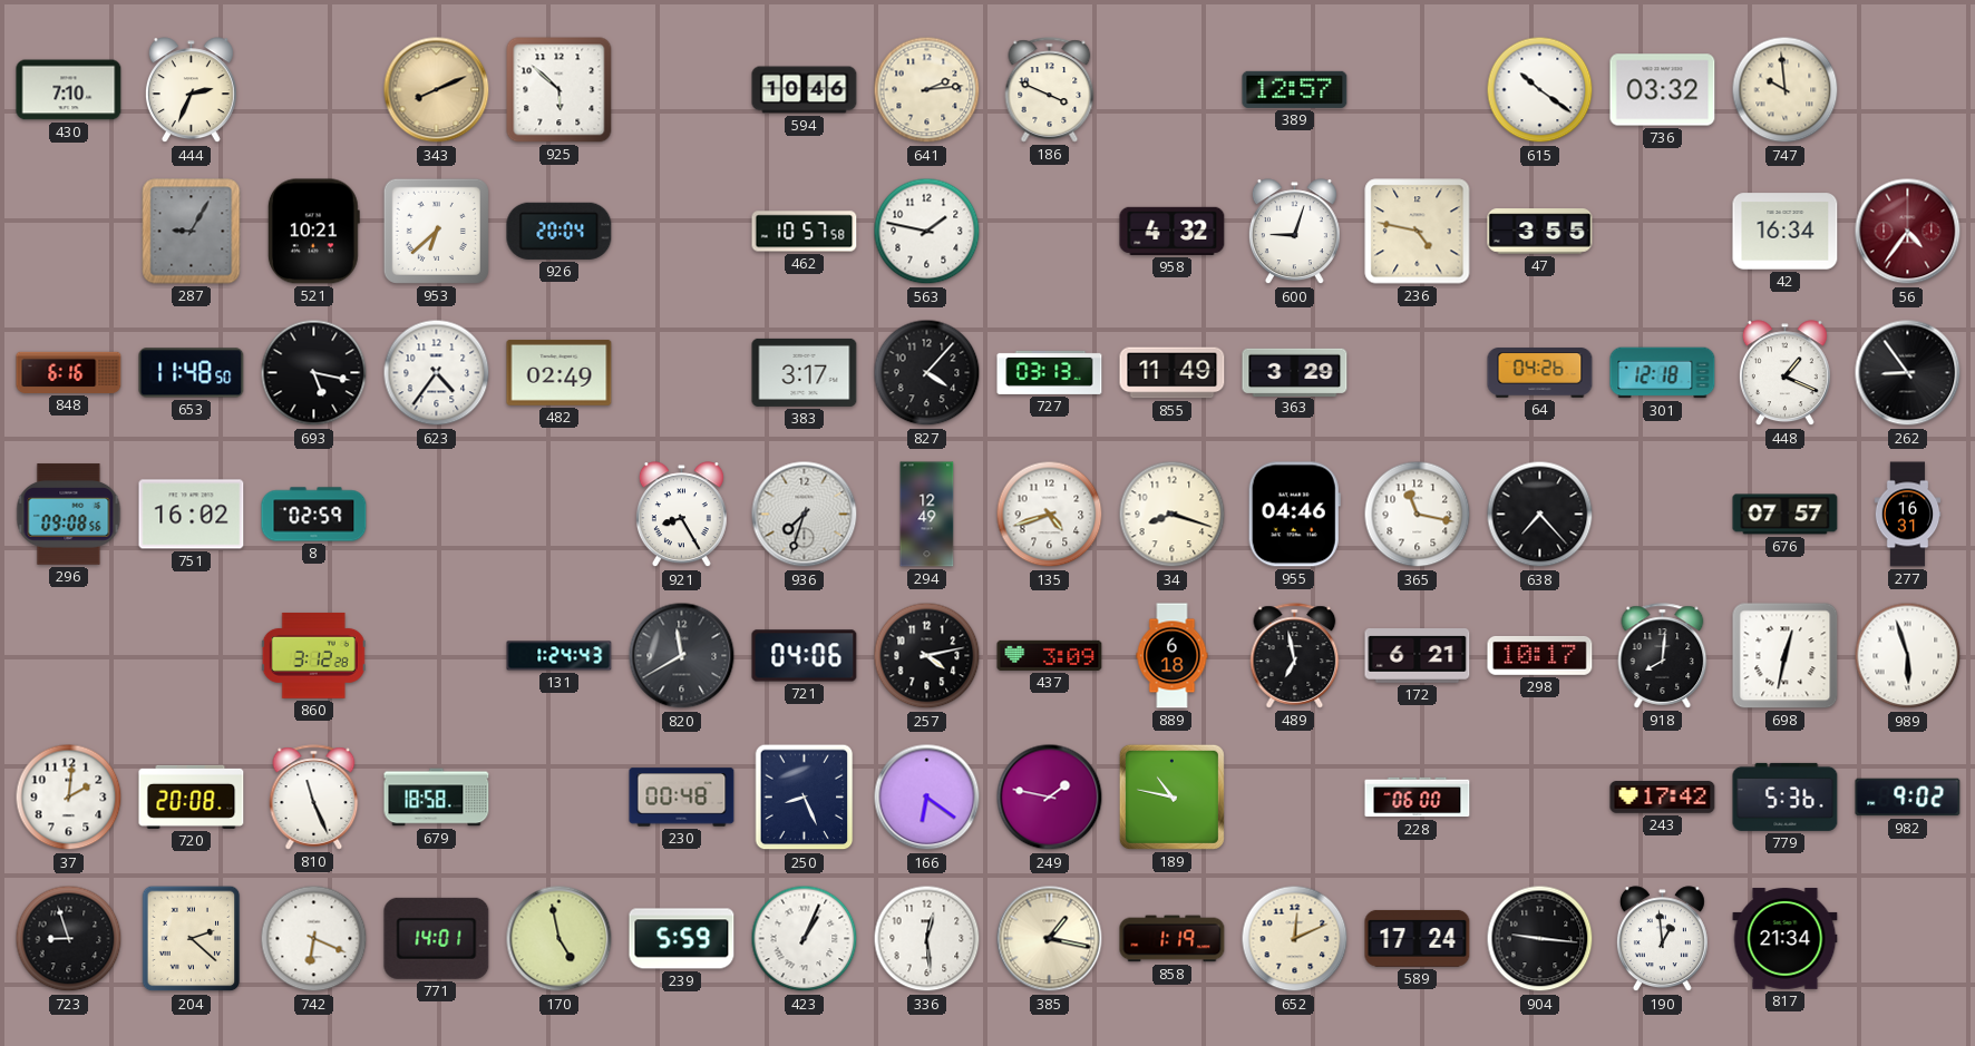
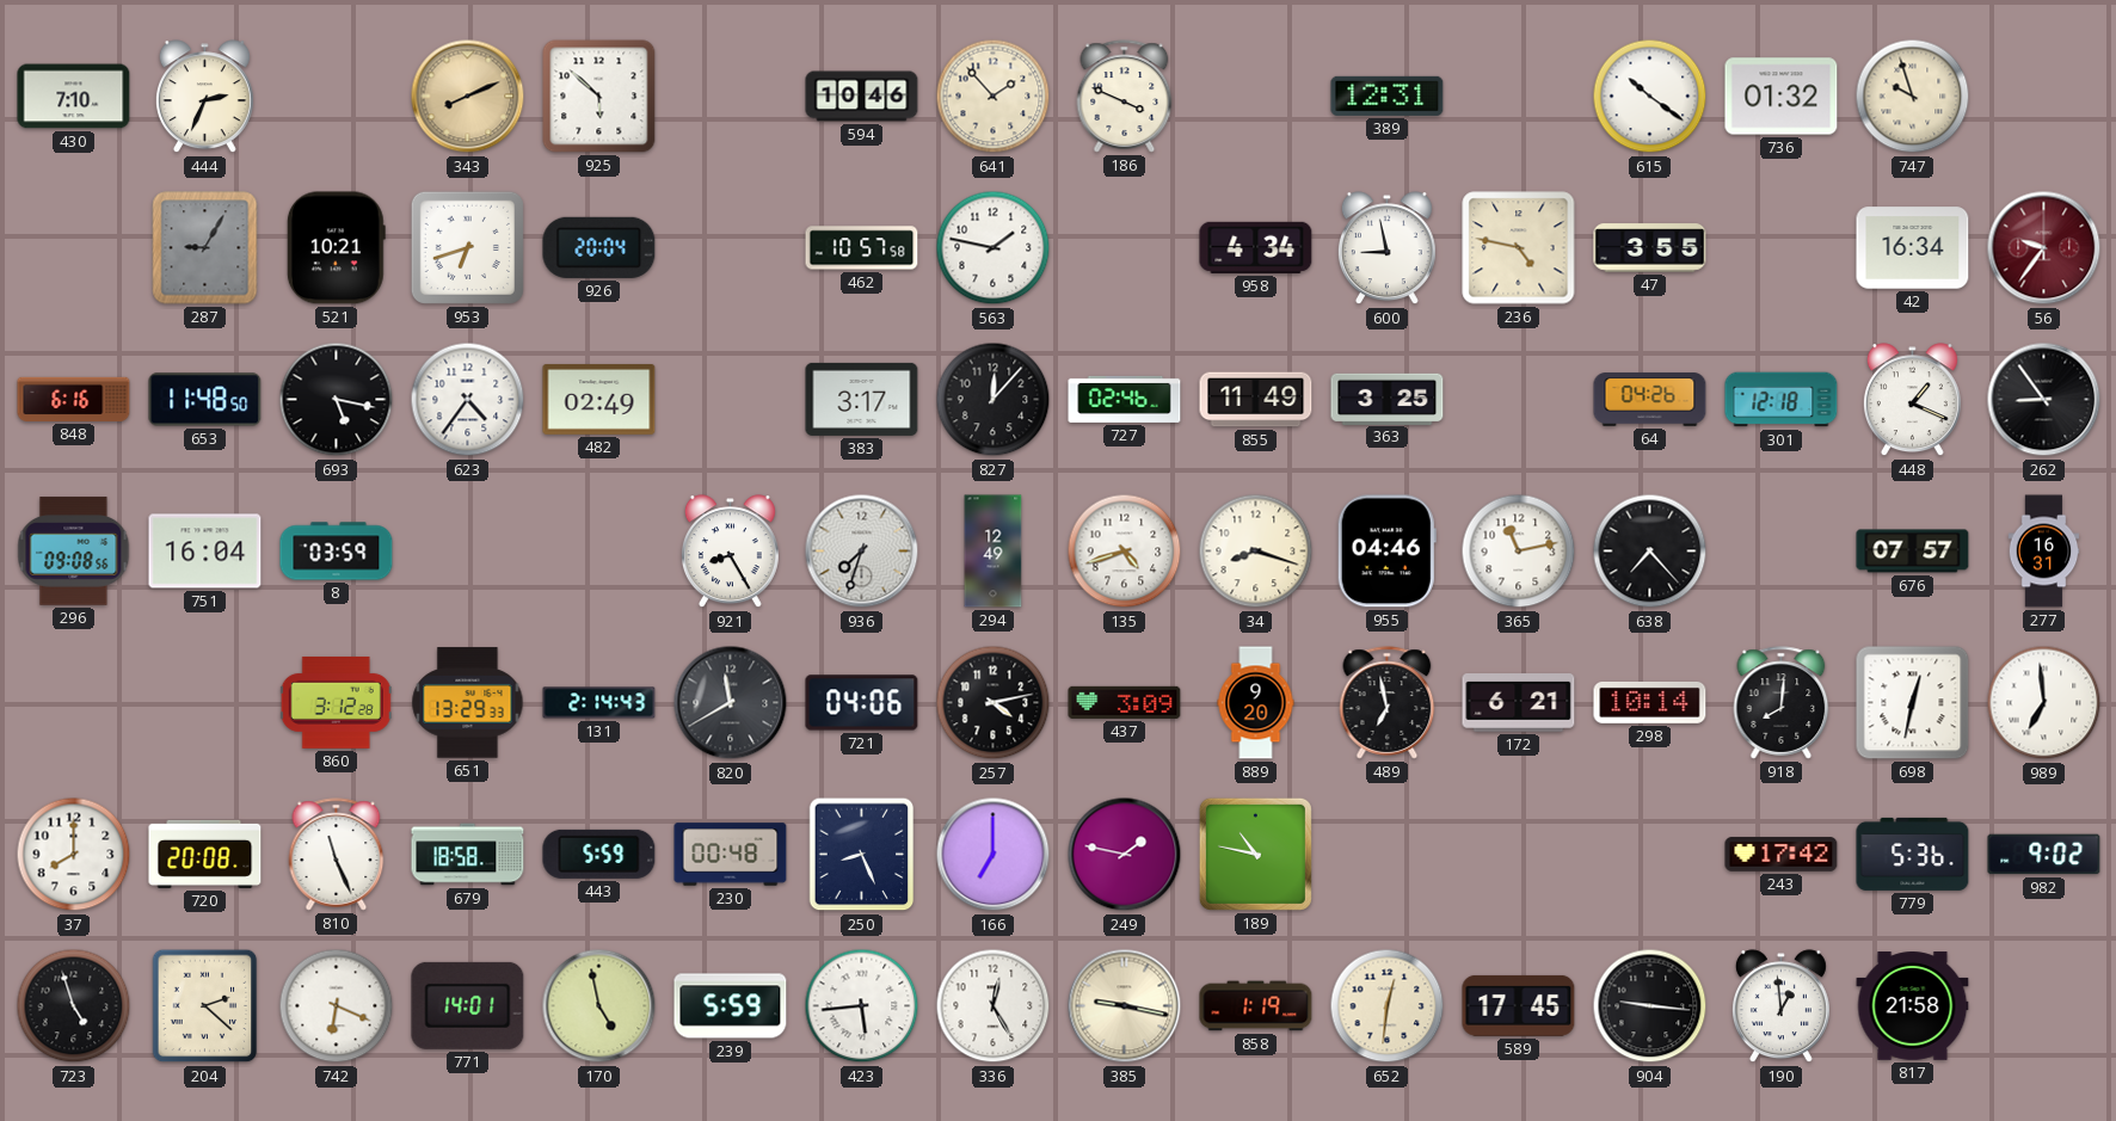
641: 2:14 -> 1:53
389: 12:57 -> 12:31
736: 03:32 -> 01:32
747: 9:59 -> 9:57
953: 6:38 -> 6:42
958: 4:32 -> 4:34
600: 9:03 -> 8:58
56: 4:36 -> 9:36
827: 4:07 -> 12:07
727: 03:13 -> 02:46
363: 3:29 -> 3:25
751: 16:02 -> 16:04
8: 02:59 -> 03:59
365: 11:17 -> 11:13
651: none -> 13:29
131: 1:24 -> 2:14
889: 6:18 -> 9:20
298: 10:17 -> 10:14
989: 5:57 -> 6:59
37: 2:01 -> 8:00
443: none -> 5:59
166: 6:21 -> 7:00
228: 06:00 -> none
723: 8:57 -> 4:57
423: 1:04 -> 5:44
336: 12:29 -> 12:25
385: 1:17 -> 9:17
652: 12:11 -> 12:31
589: 17:24 -> 17:45
817: 21:34 -> 21:58
